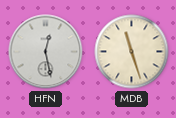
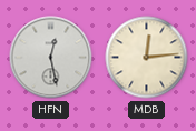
MDB: 11:27 -> 12:14
